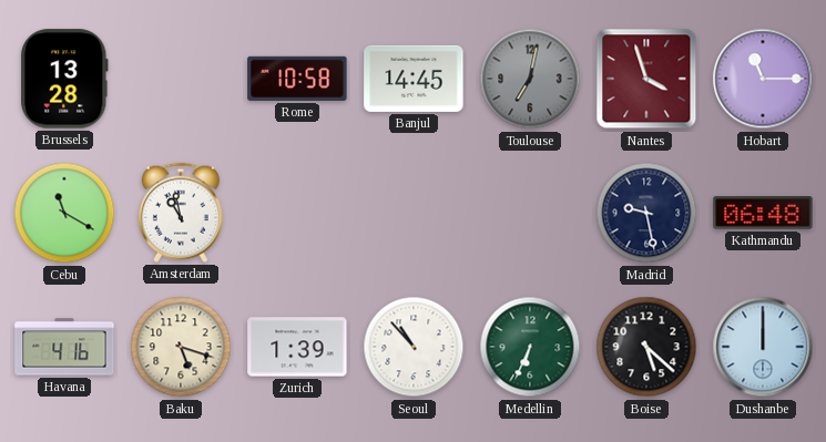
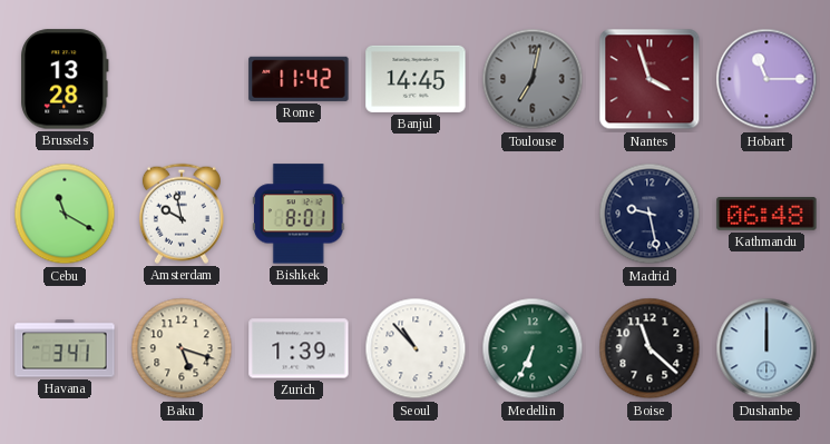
Rome: 10:58 -> 11:42
Amsterdam: 10:58 -> 9:58
Bishkek: none -> 8:01
Havana: 4:16 -> 3:41
Boise: 5:22 -> 11:22
